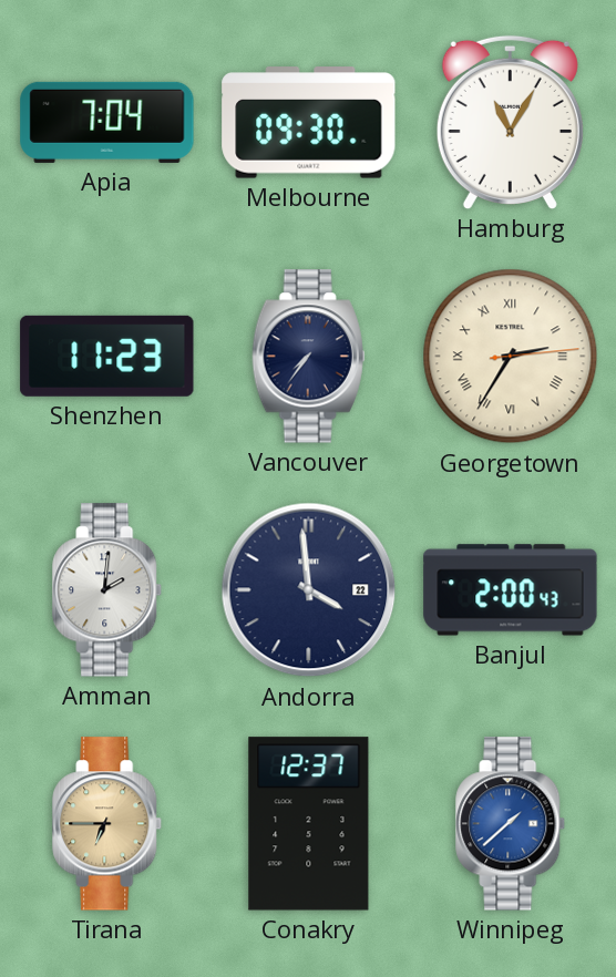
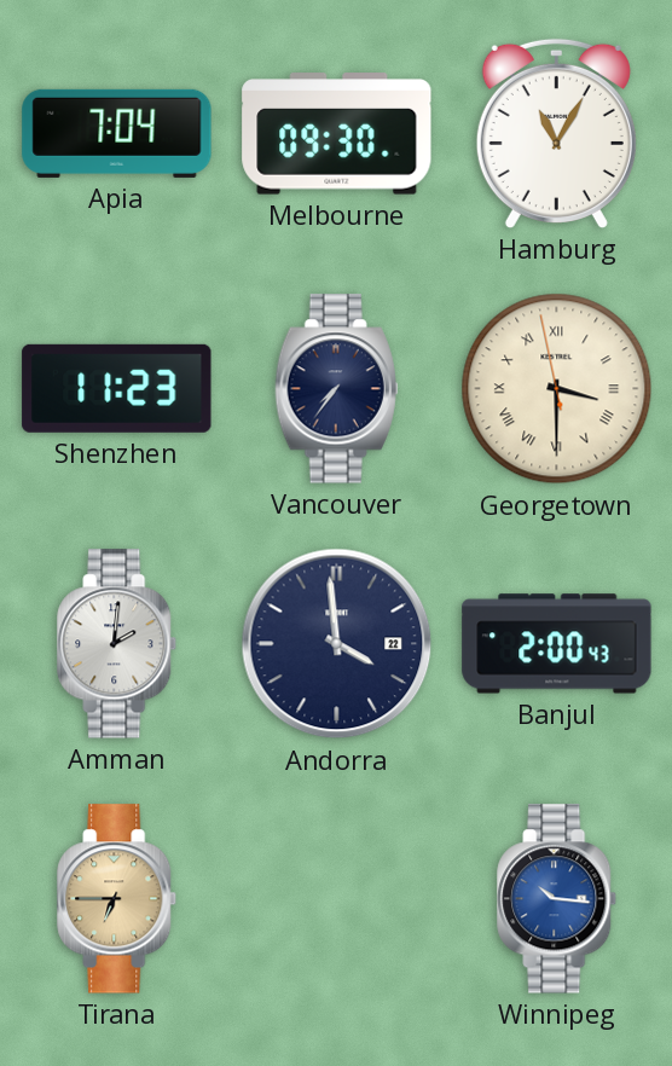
Georgetown: 2:35 -> 3:29
Conakry: 12:37 -> none
Winnipeg: 1:38 -> 10:16
